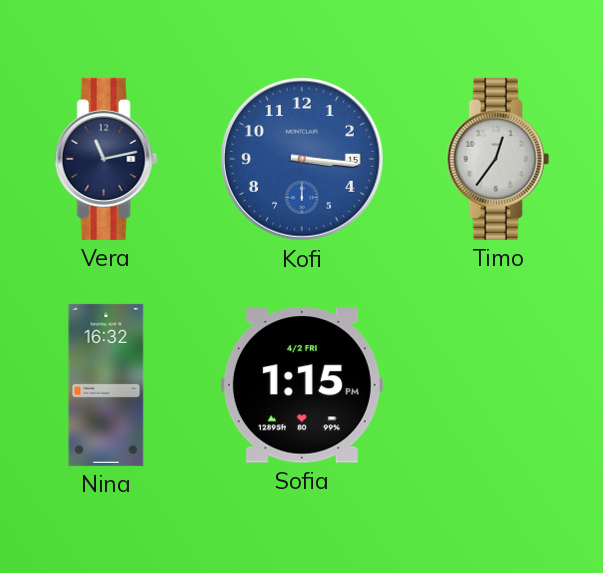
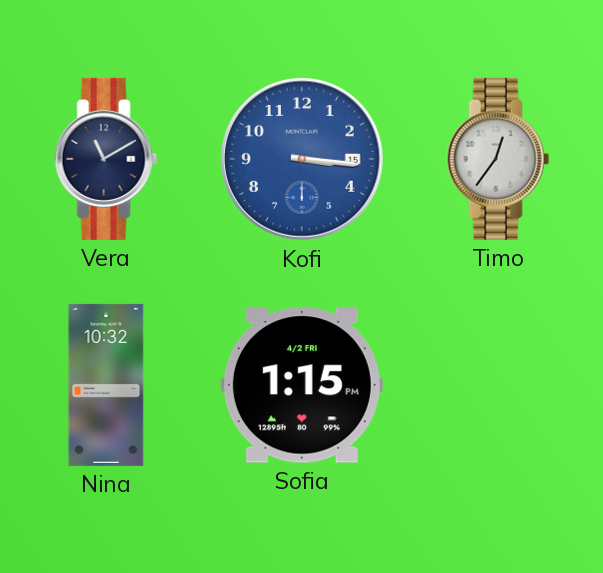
Vera: 11:13 -> 11:10
Nina: 16:32 -> 10:32
